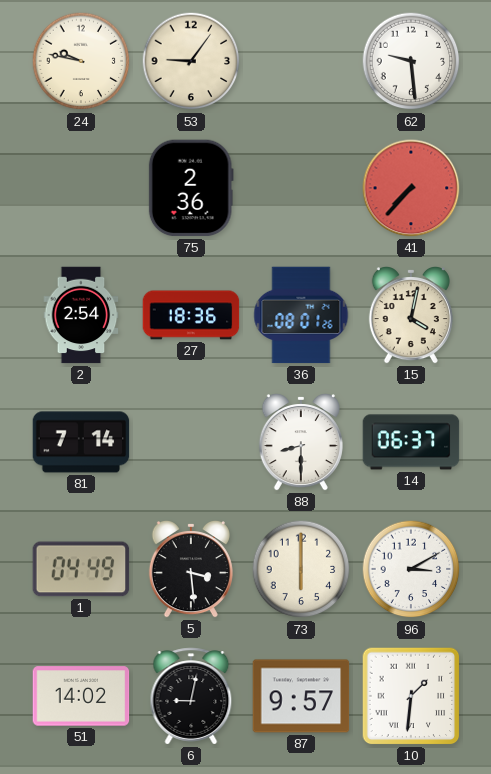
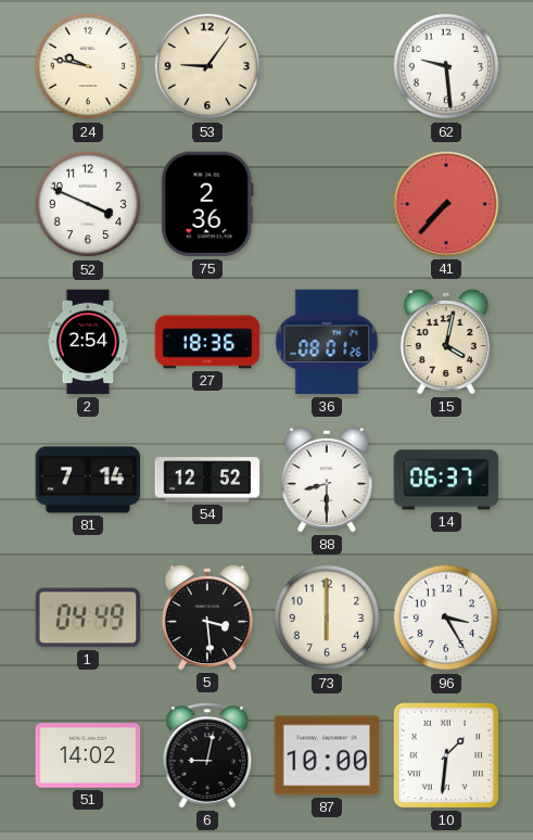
52: none -> 3:49
54: none -> 12:52
96: 3:10 -> 3:25
87: 9:57 -> 10:00
